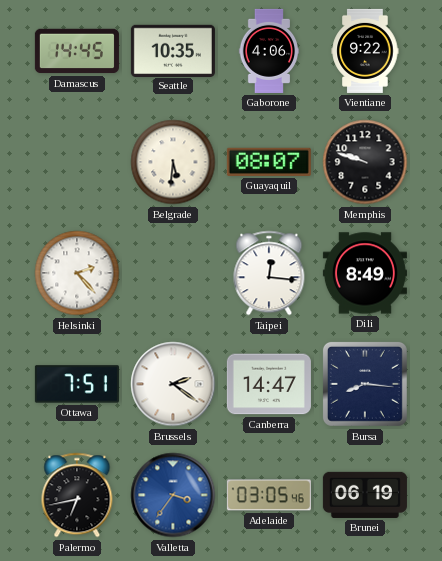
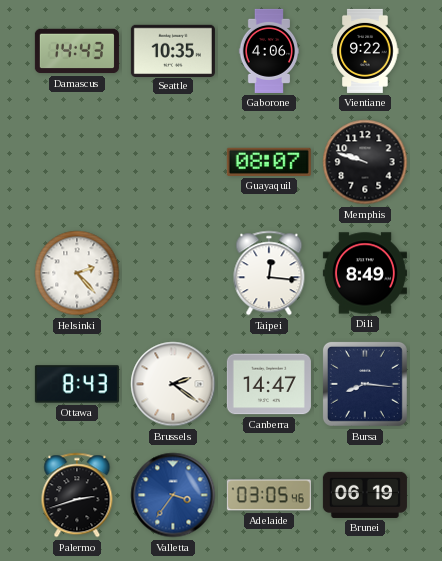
Damascus: 14:45 -> 14:43
Belgrade: 5:31 -> none
Ottawa: 7:51 -> 8:43
Palermo: 6:43 -> 2:42
